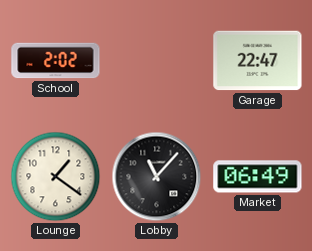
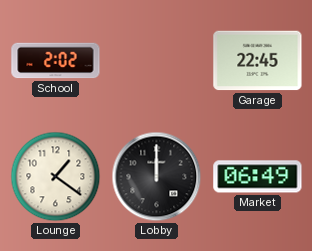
Garage: 22:47 -> 22:45
Lobby: 11:07 -> 12:00
